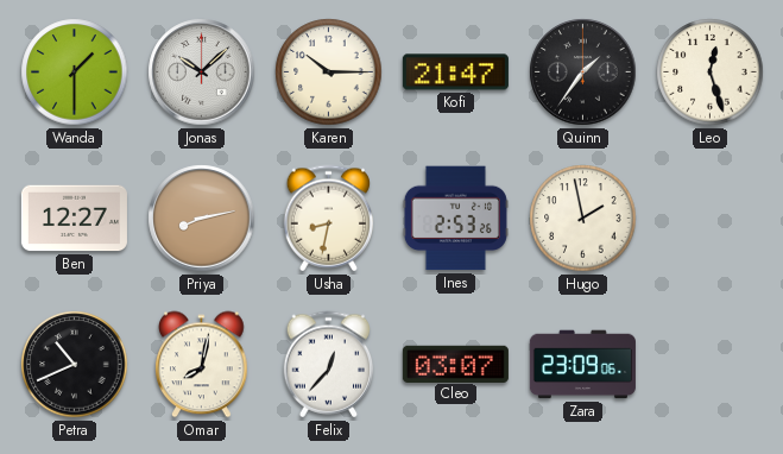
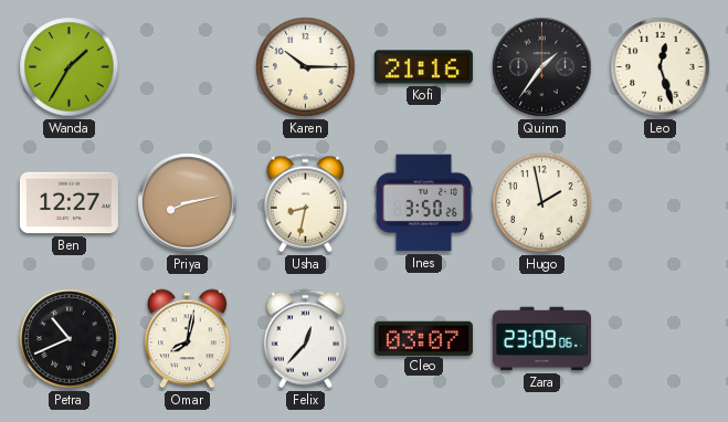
Wanda: 1:30 -> 1:35
Jonas: 10:08 -> none
Kofi: 21:47 -> 21:16
Ines: 2:53 -> 3:50
